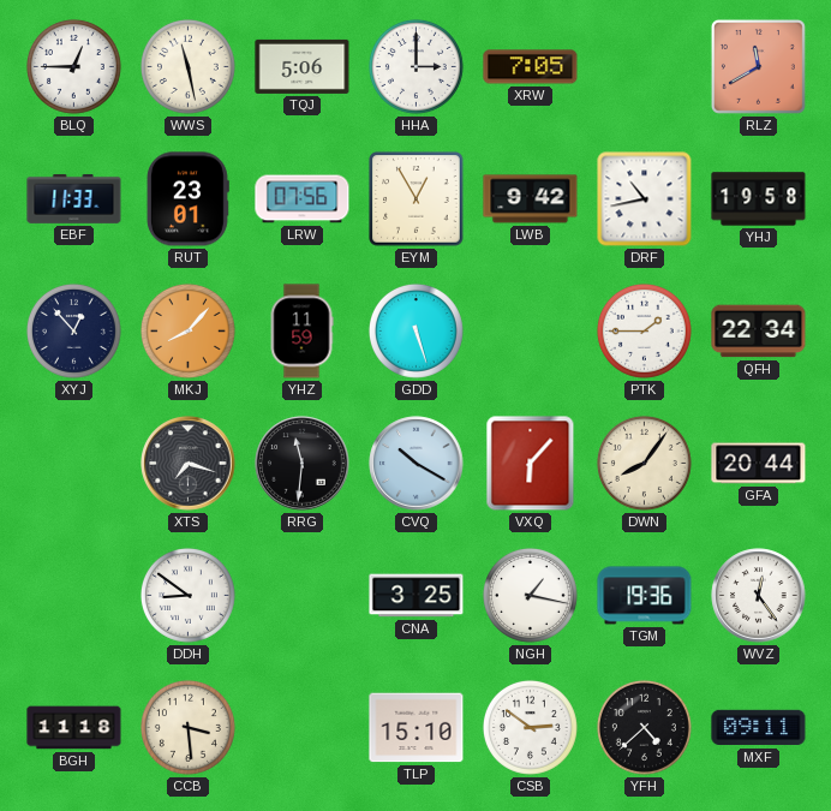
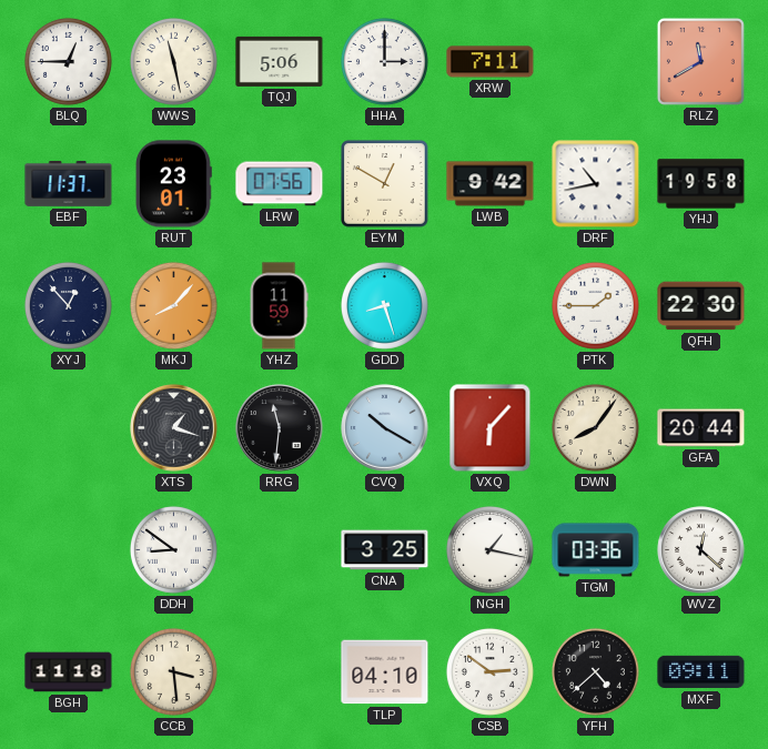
XRW: 7:05 -> 7:11
EBF: 11:33 -> 11:37
EYM: 12:55 -> 12:50
GDD: 5:27 -> 8:27
QFH: 22:34 -> 22:30
XTS: 7:18 -> 1:18
TGM: 19:36 -> 03:36
WVZ: 12:24 -> 12:22
TLP: 15:10 -> 04:10
